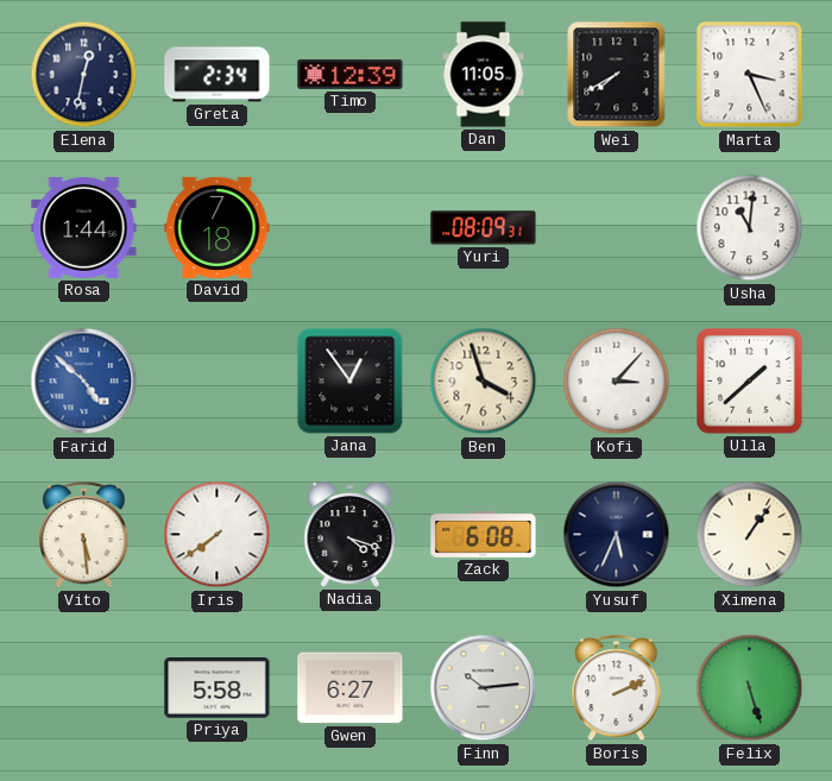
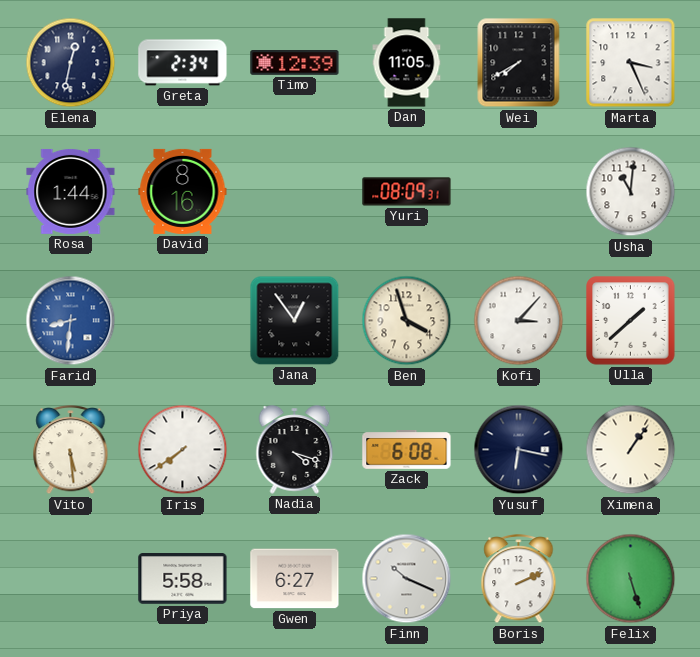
David: 7:18 -> 8:16
Farid: 4:52 -> 8:31
Yusuf: 5:34 -> 6:17
Finn: 10:14 -> 10:19
